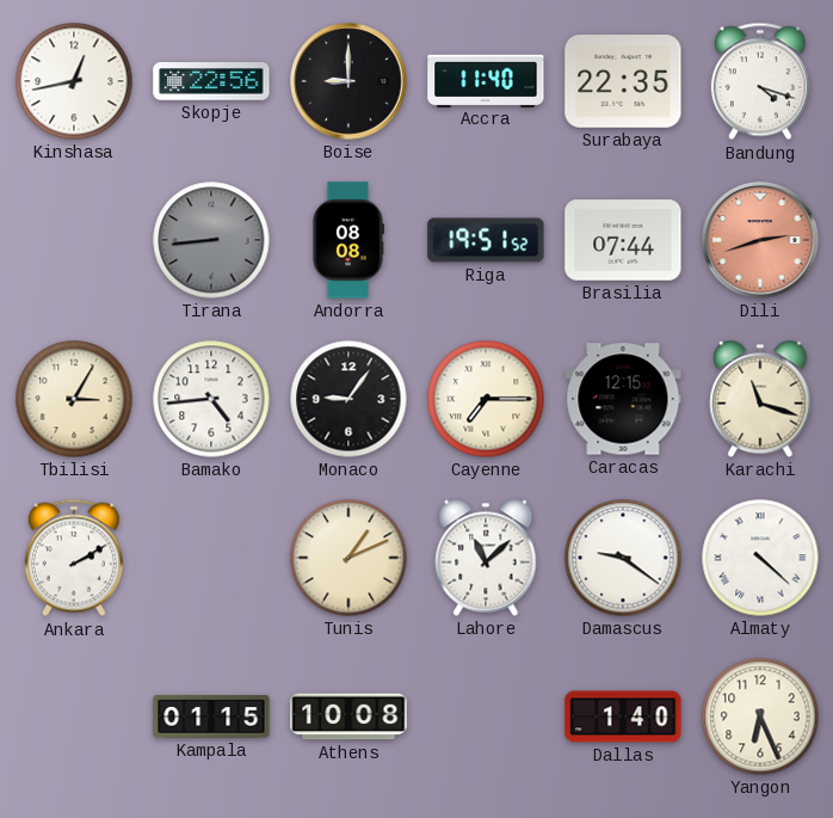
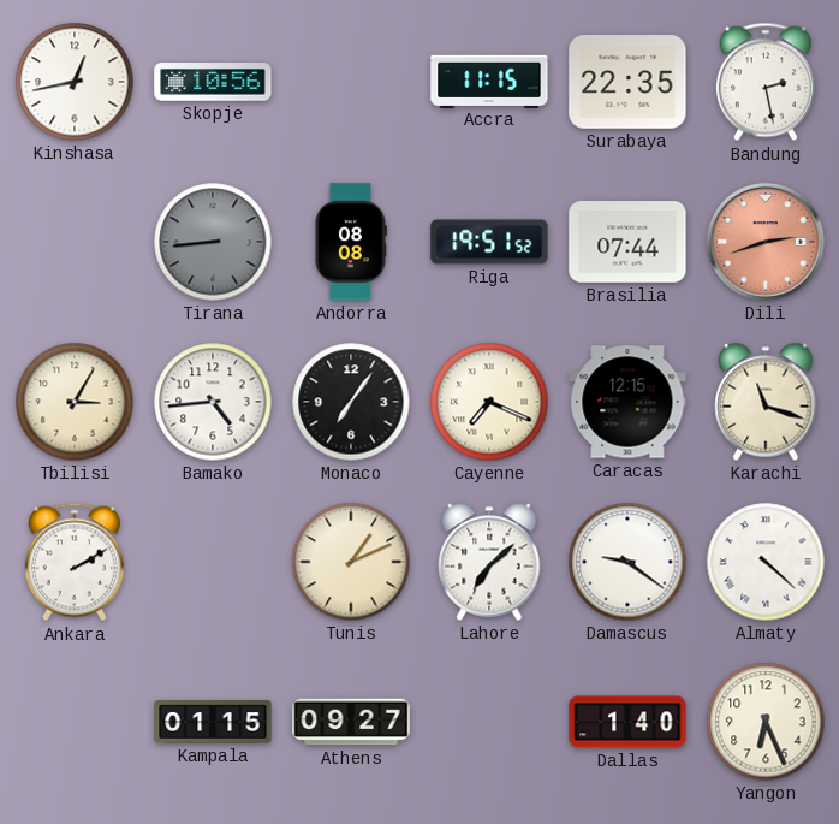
Skopje: 22:56 -> 10:56
Boise: 9:00 -> none
Accra: 11:40 -> 11:15
Bandung: 4:18 -> 2:28
Monaco: 9:06 -> 7:06
Cayenne: 7:15 -> 7:19
Lahore: 11:08 -> 7:08
Athens: 10:08 -> 09:27
